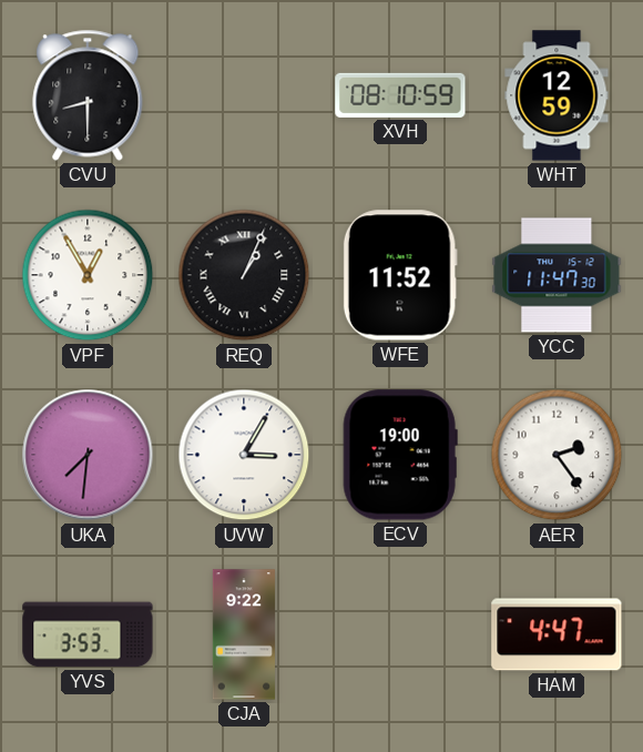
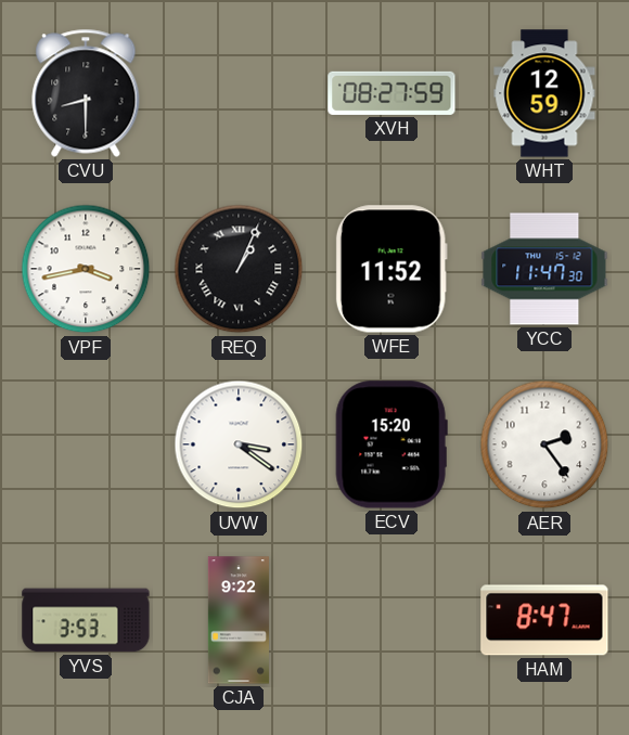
XVH: 08:10 -> 08:27
VPF: 12:55 -> 3:43
UKA: 7:31 -> none
UVW: 3:05 -> 3:21
ECV: 19:00 -> 15:20
HAM: 4:47 -> 8:47
